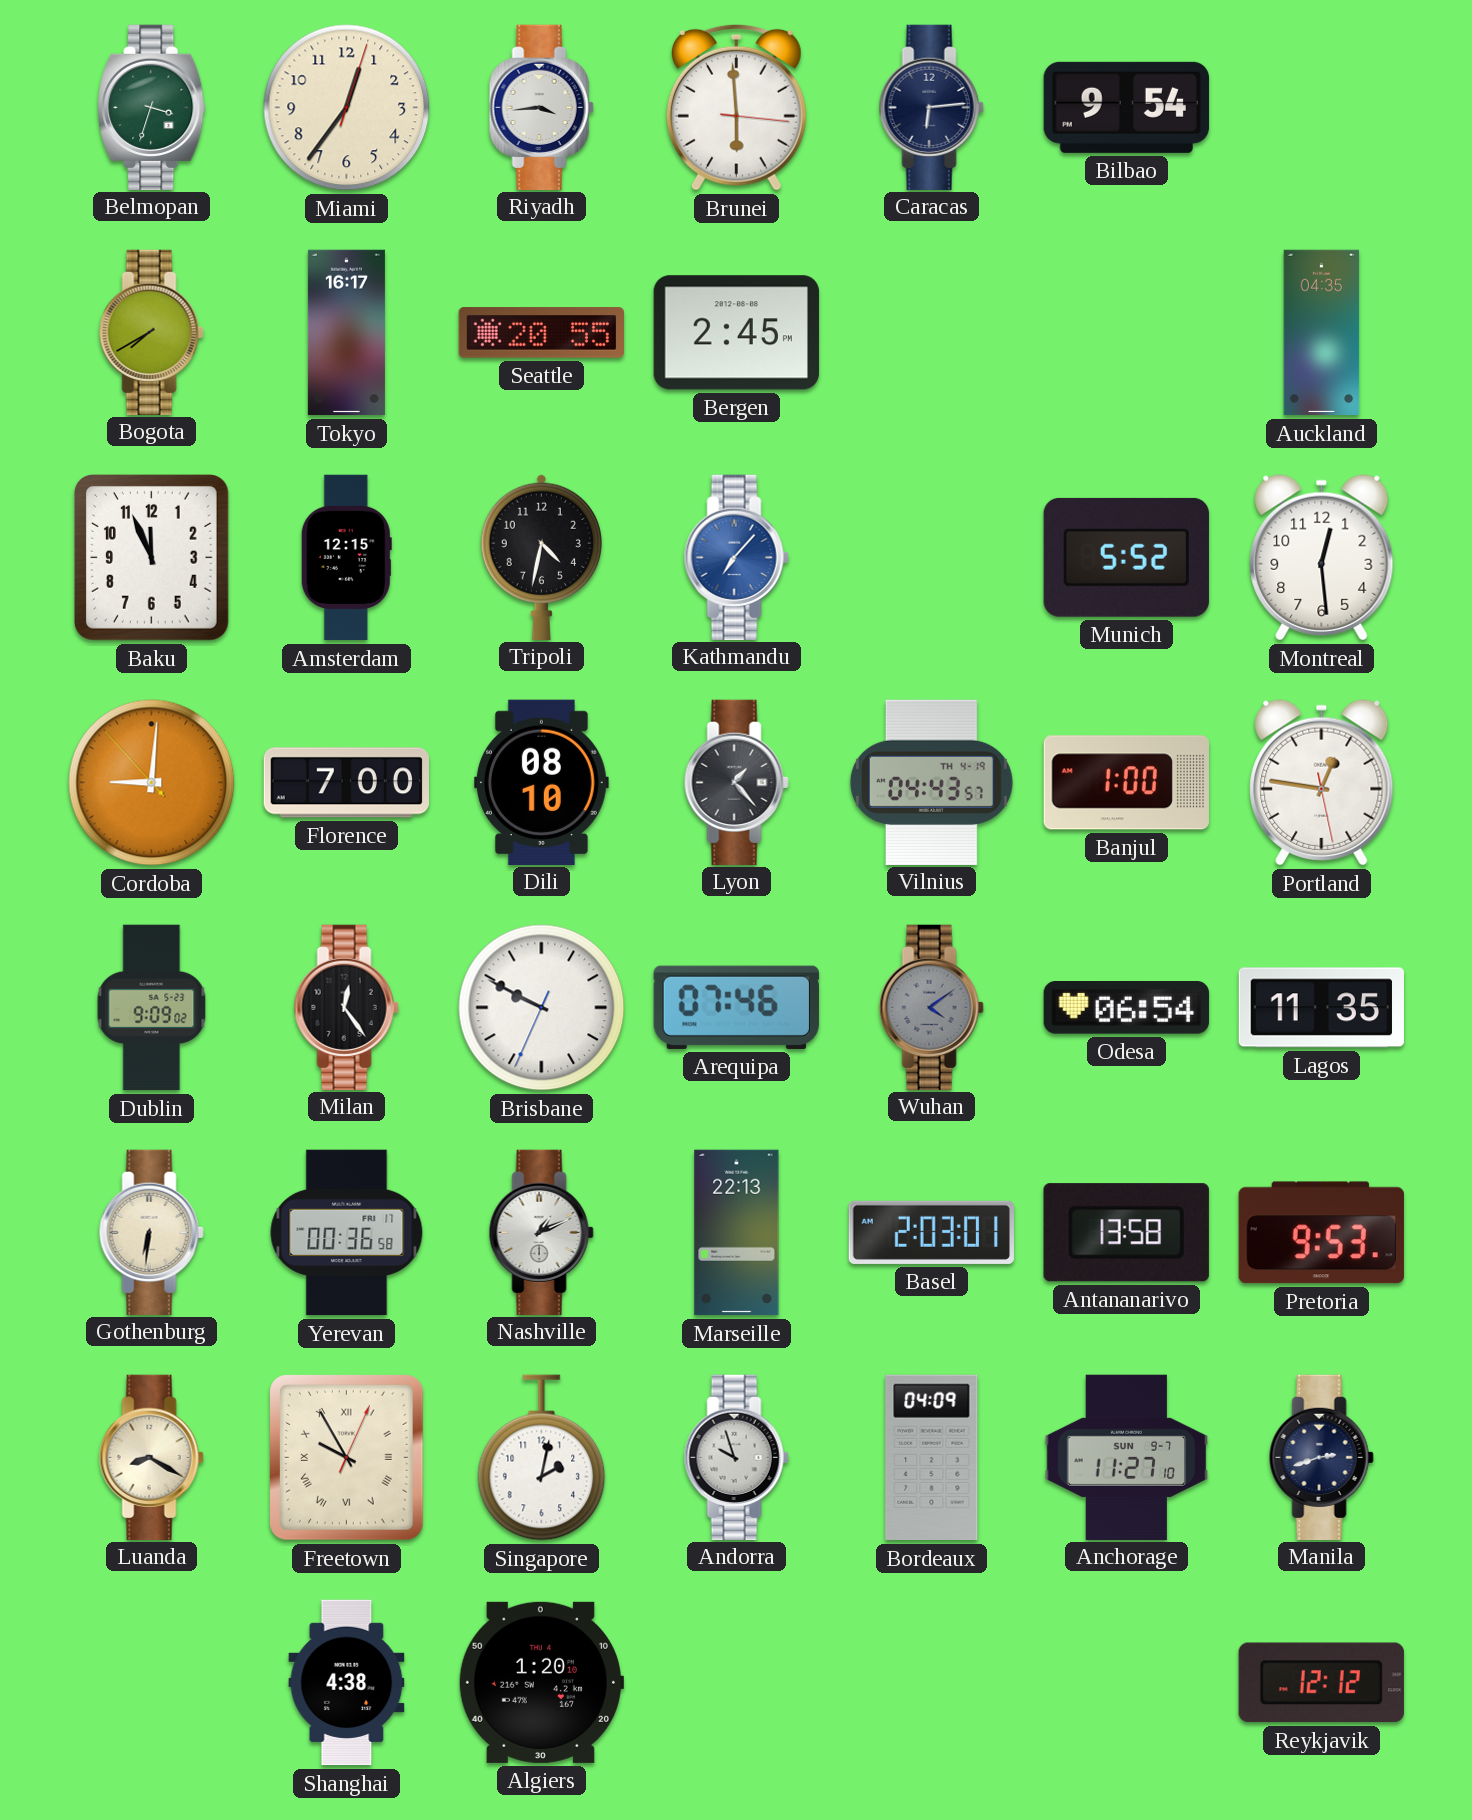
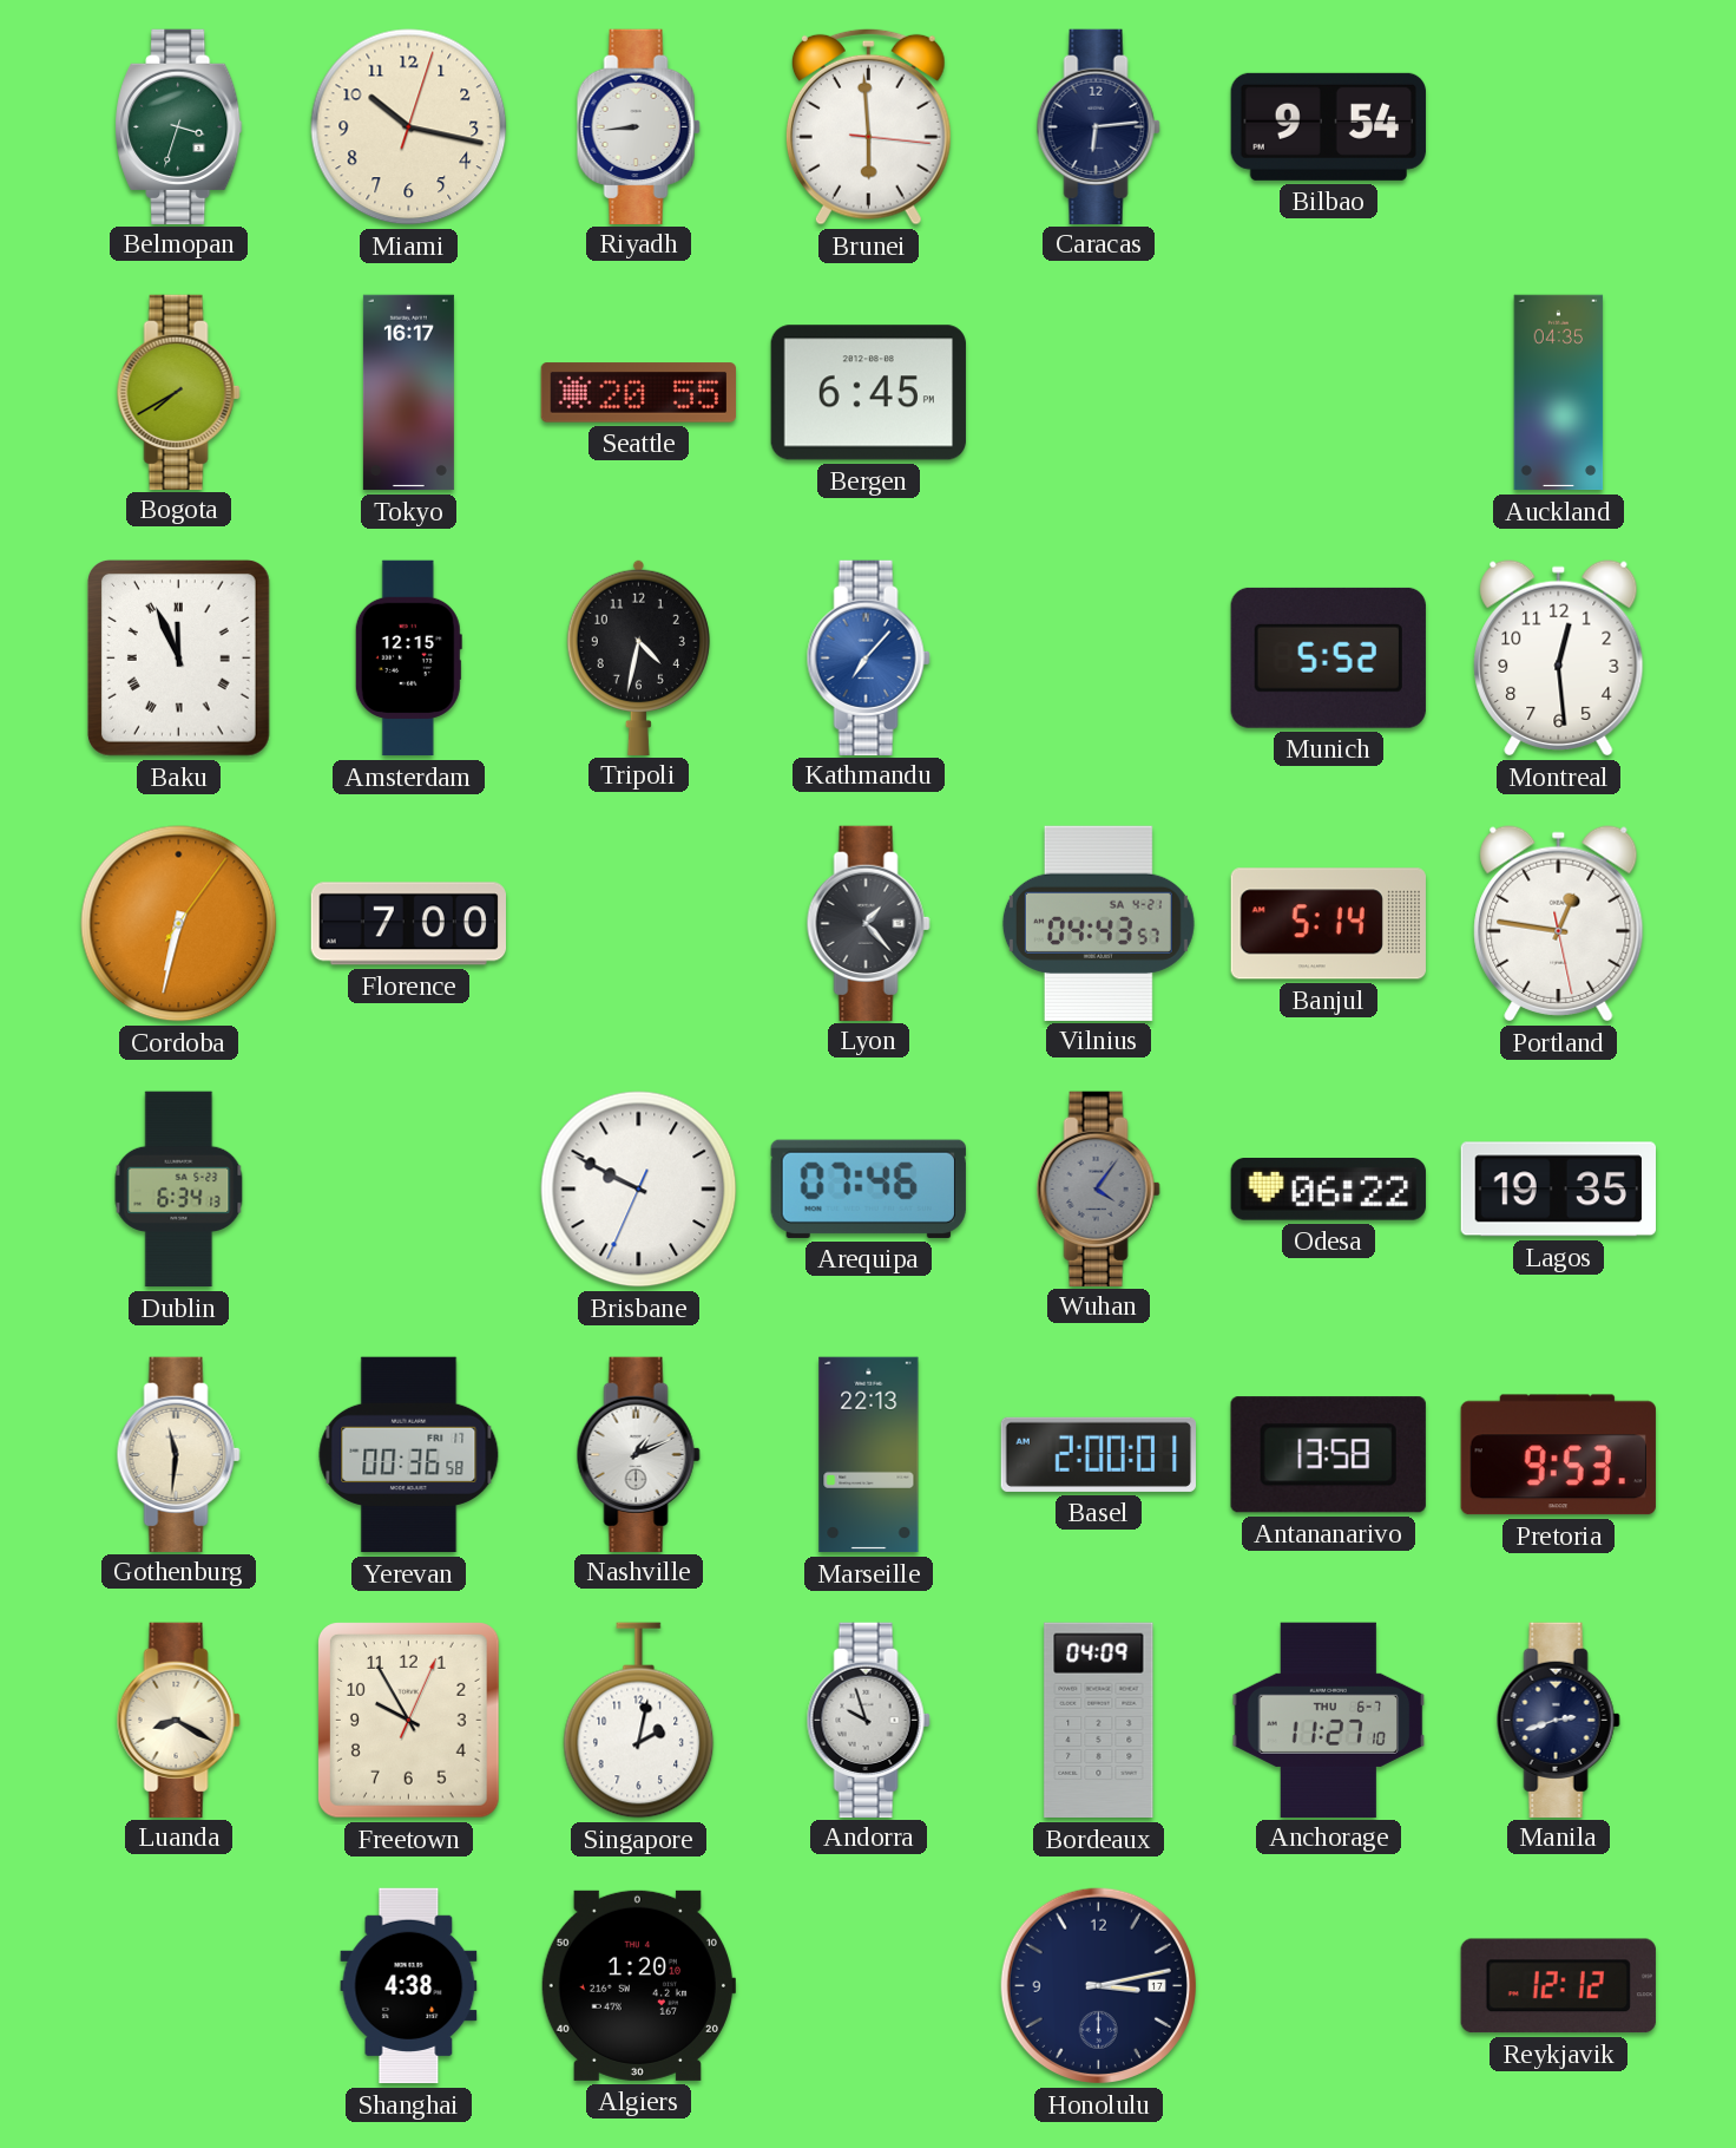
Miami: 12:36 -> 10:17
Riyadh: 3:44 -> 8:44
Bergen: 2:45 -> 6:45
Baku numerals: Arabic -> Roman
Cordoba: 9:00 -> 6:32
Dili: 08:10 -> none
Vilnius date: TH 4-19 -> SA 4-21
Banjul: 1:00 -> 5:14
Dublin: 9:09 -> 6:34
Milan: 12:24 -> none
Wuhan: 4:09 -> 4:06
Odesa: 06:54 -> 06:22
Lagos: 11:35 -> 19:35
Gothenburg: 6:31 -> 11:31
Basel: 2:03 -> 2:00
Freetown numerals: Roman -> Arabic
Anchorage date: SUN 9-7 -> THU 6-7
Honolulu: none -> 3:13
